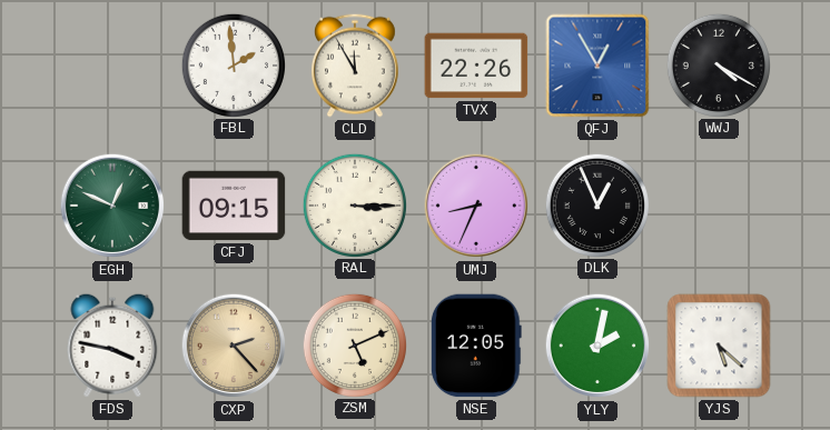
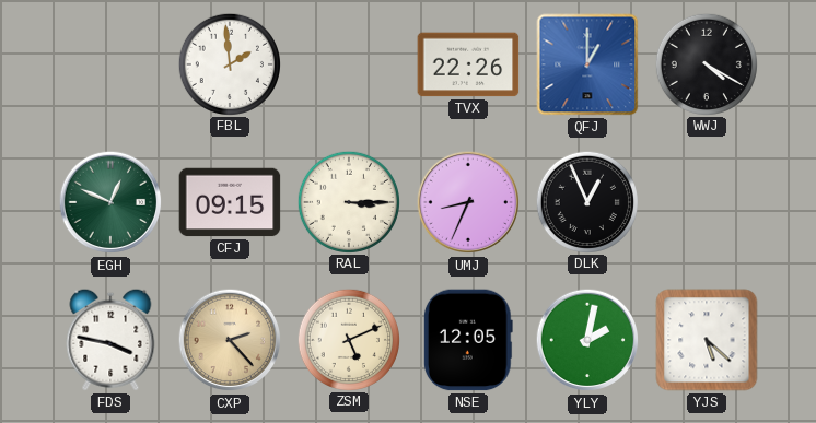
CLD: 11:55 -> none
QFJ: 12:55 -> 1:00
